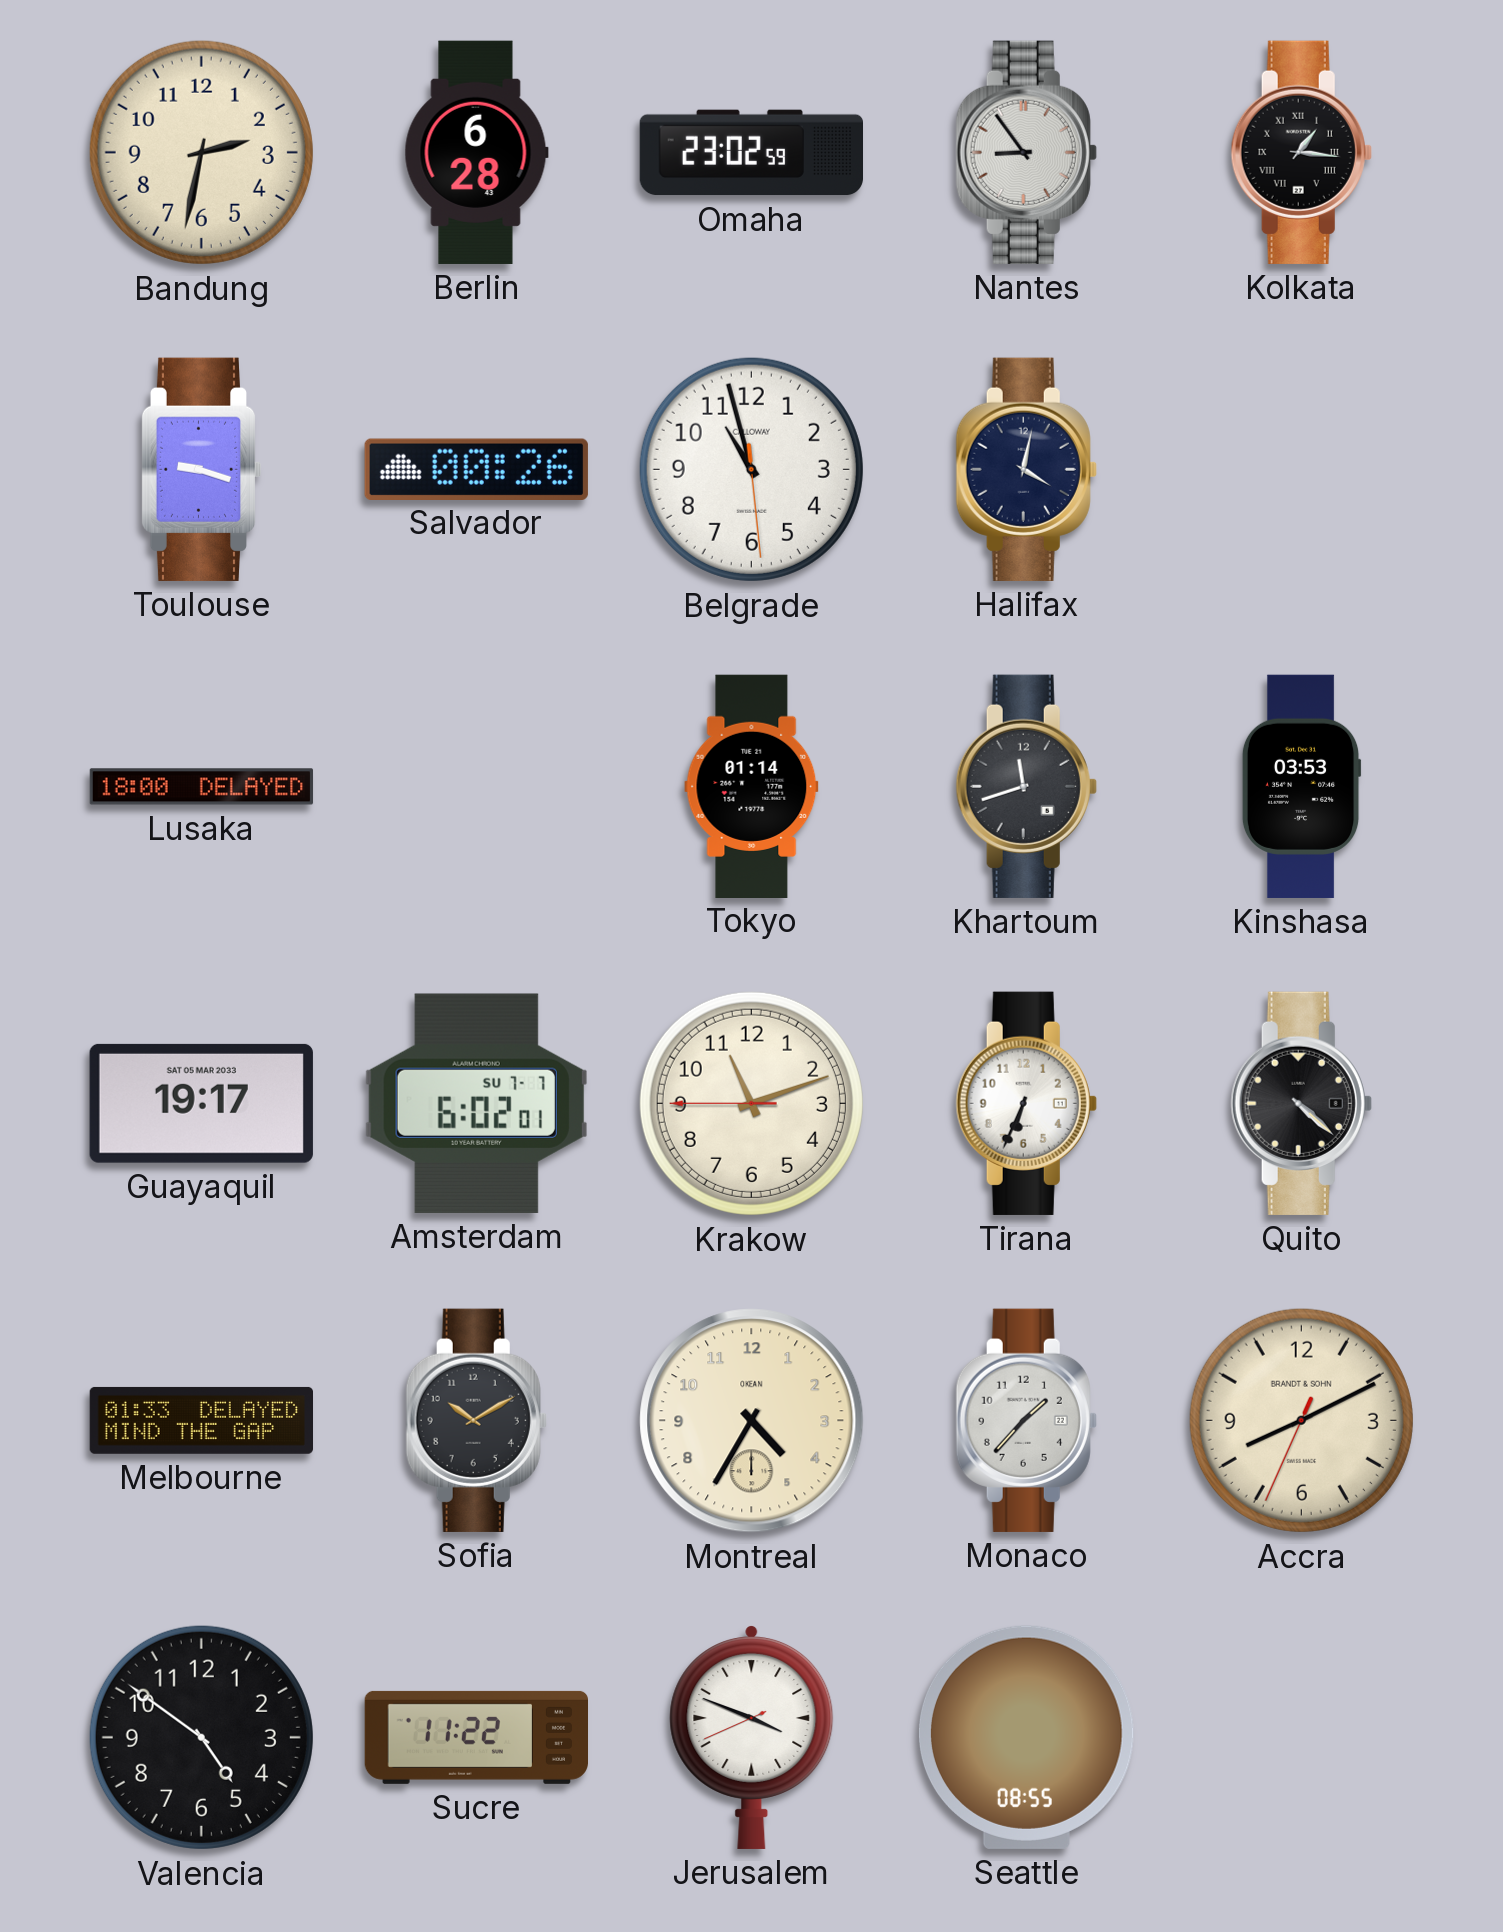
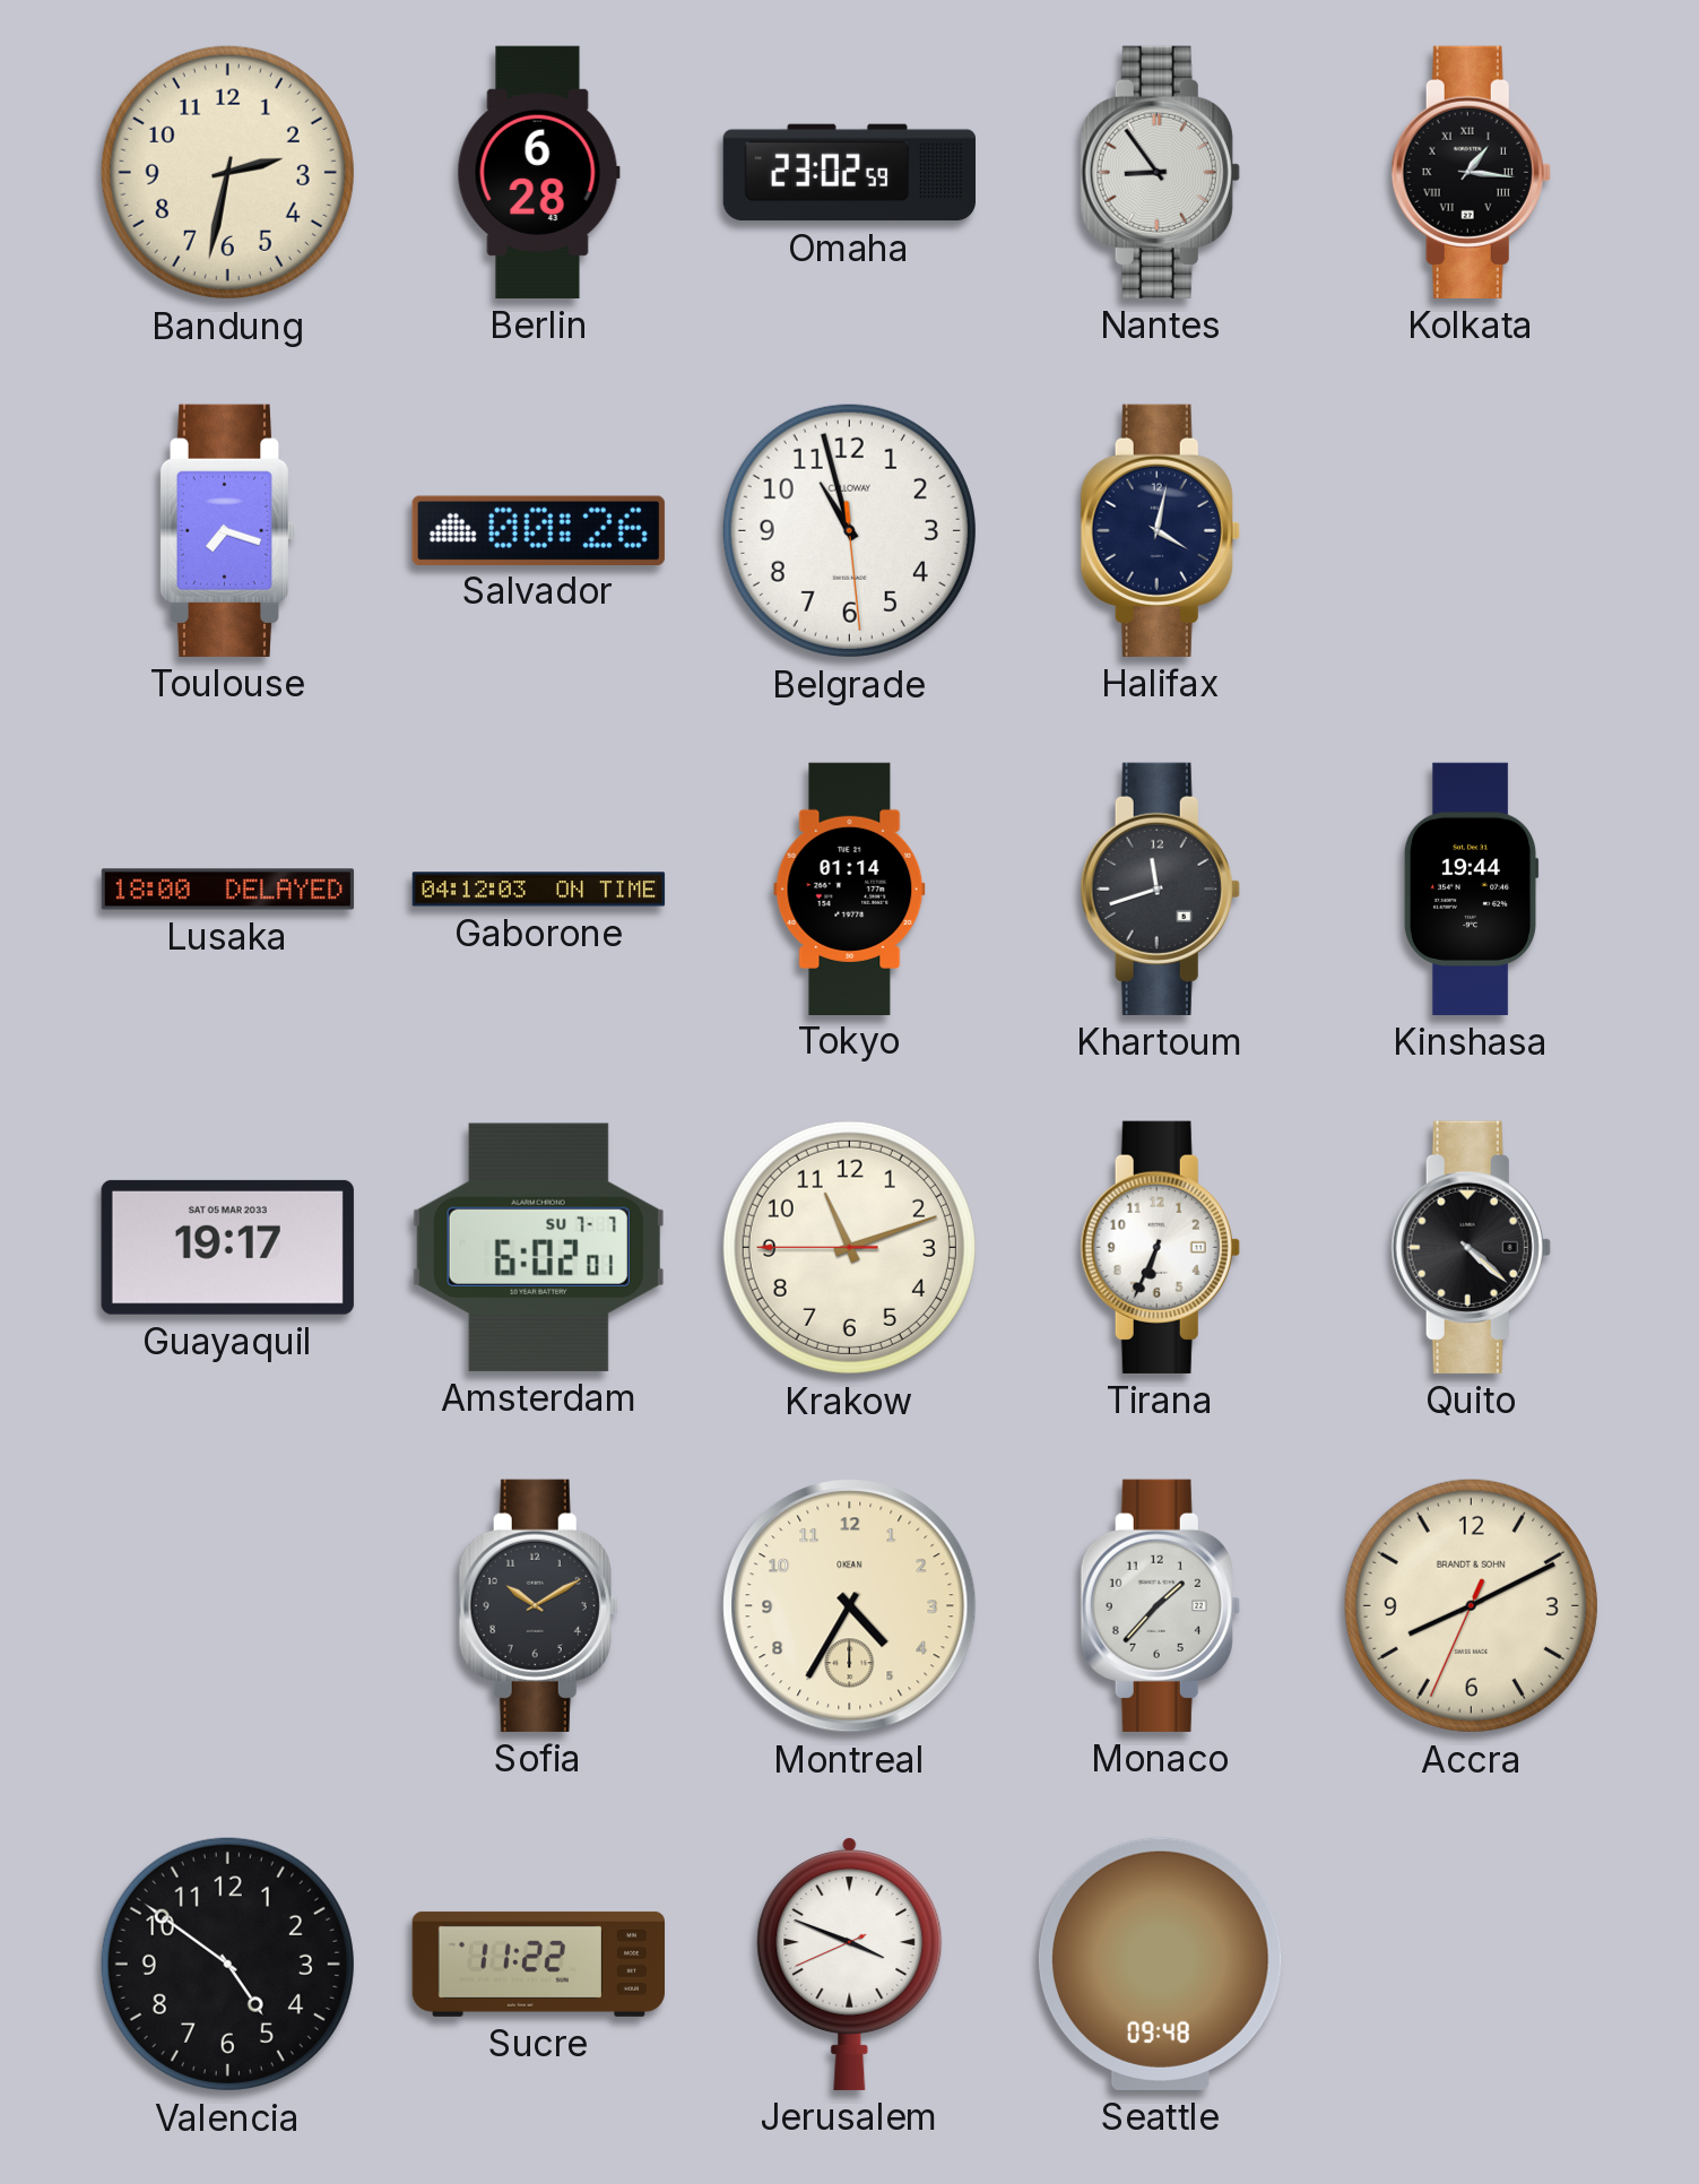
Toulouse: 9:18 -> 7:18
Gaborone: none -> 04:12
Kinshasa: 03:53 -> 19:44
Melbourne: 01:33 -> none
Seattle: 08:55 -> 09:48
